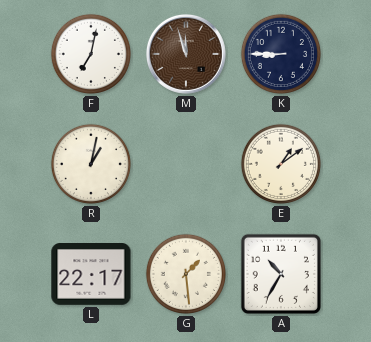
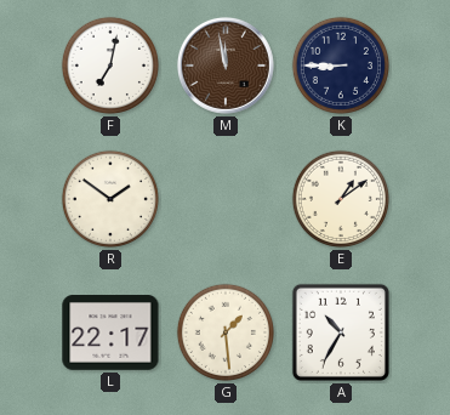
M: 11:57 -> 11:58
R: 1:02 -> 1:51
